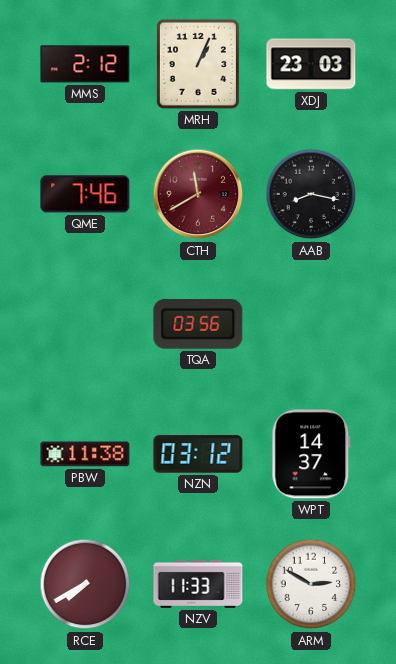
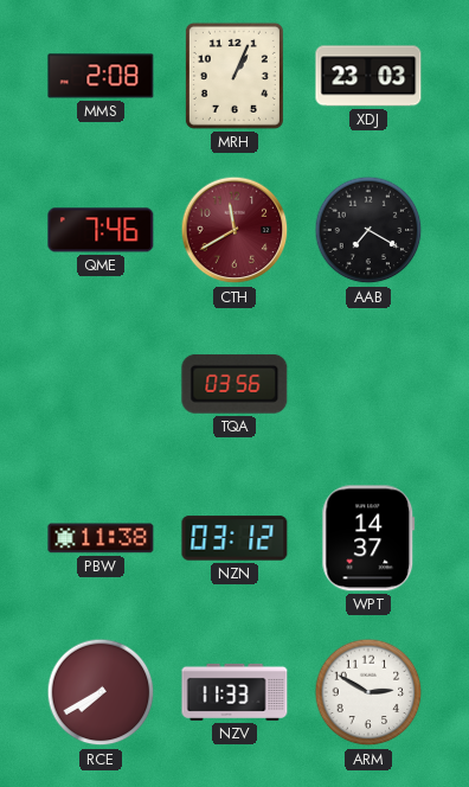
MMS: 2:12 -> 2:08
AAB: 8:17 -> 7:20
